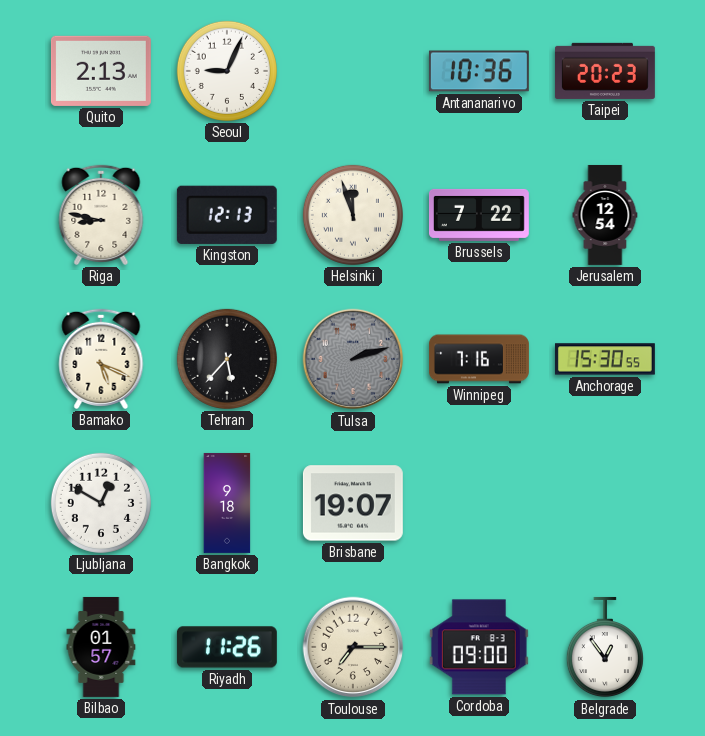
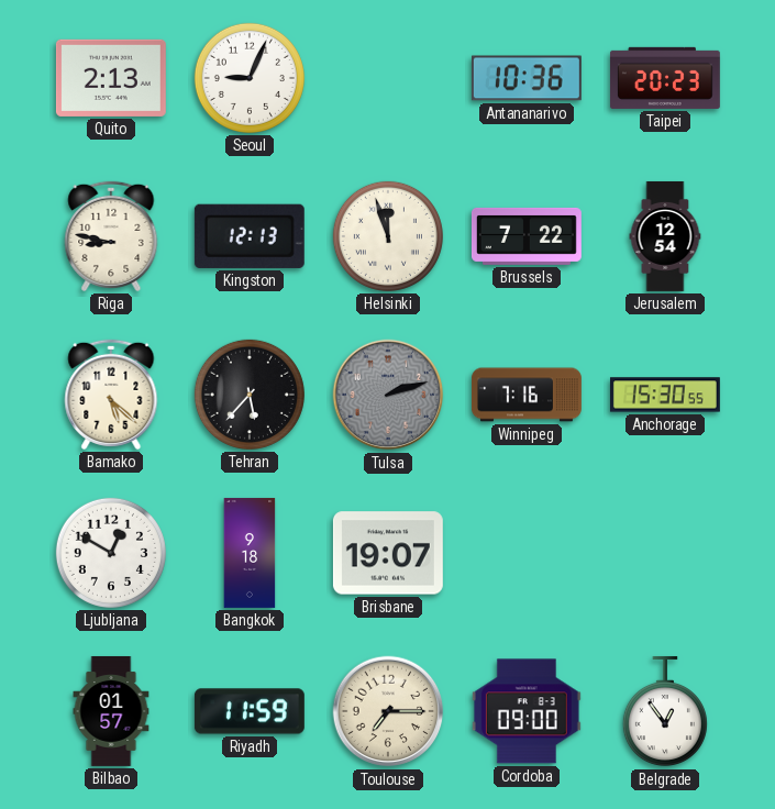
Bamako: 5:19 -> 5:22
Riyadh: 11:26 -> 11:59
